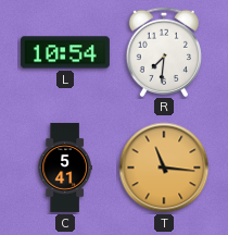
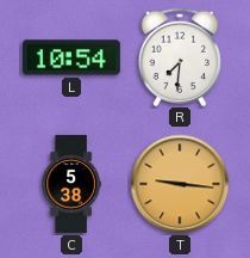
C: 5:41 -> 5:38
T: 11:16 -> 9:16
